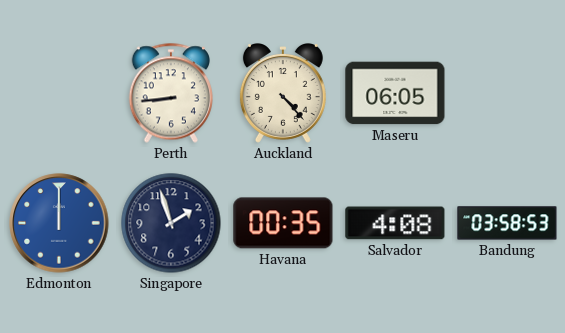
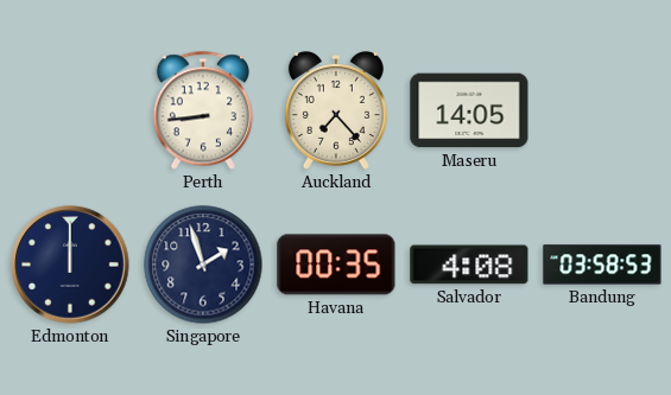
Auckland: 4:23 -> 7:23
Maseru: 06:05 -> 14:05
Edmonton dial: blue -> navy
